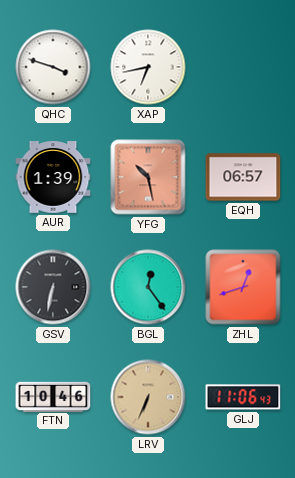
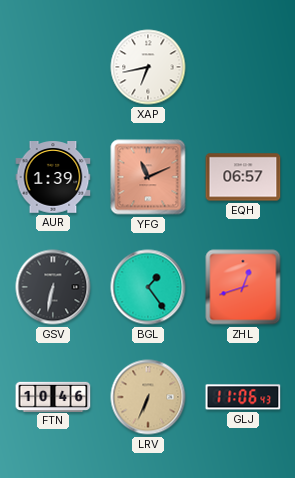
QHC: 3:48 -> none
YFG: 10:28 -> 11:11
BGL: 12:24 -> 1:24
